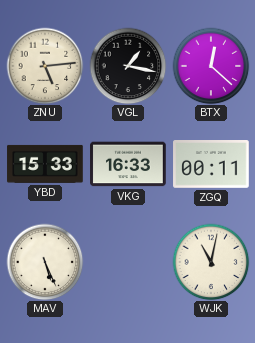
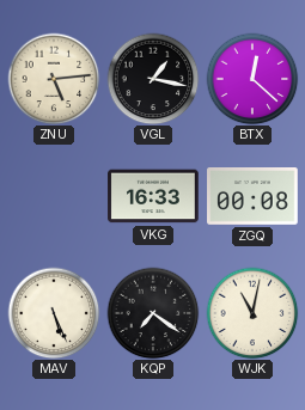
YBD: 15:33 -> none
ZGQ: 00:11 -> 00:08
KQP: none -> 7:21
